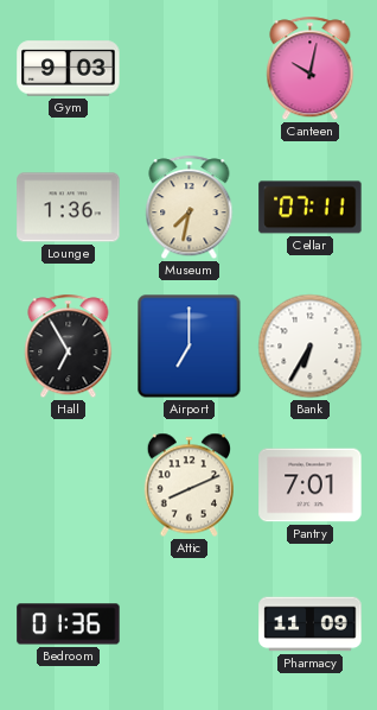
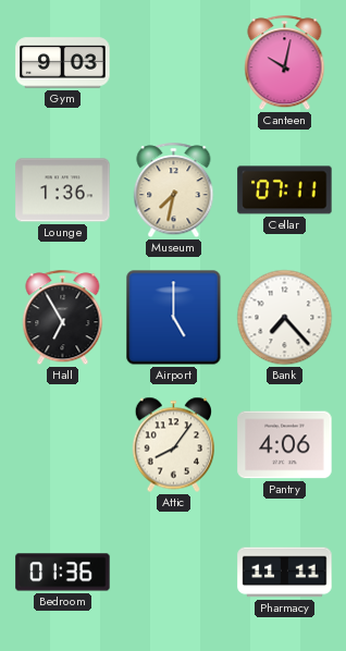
Airport: 7:00 -> 5:00
Bank: 6:35 -> 7:23
Attic: 8:11 -> 8:06
Pantry: 7:01 -> 4:06
Pharmacy: 11:09 -> 11:11
